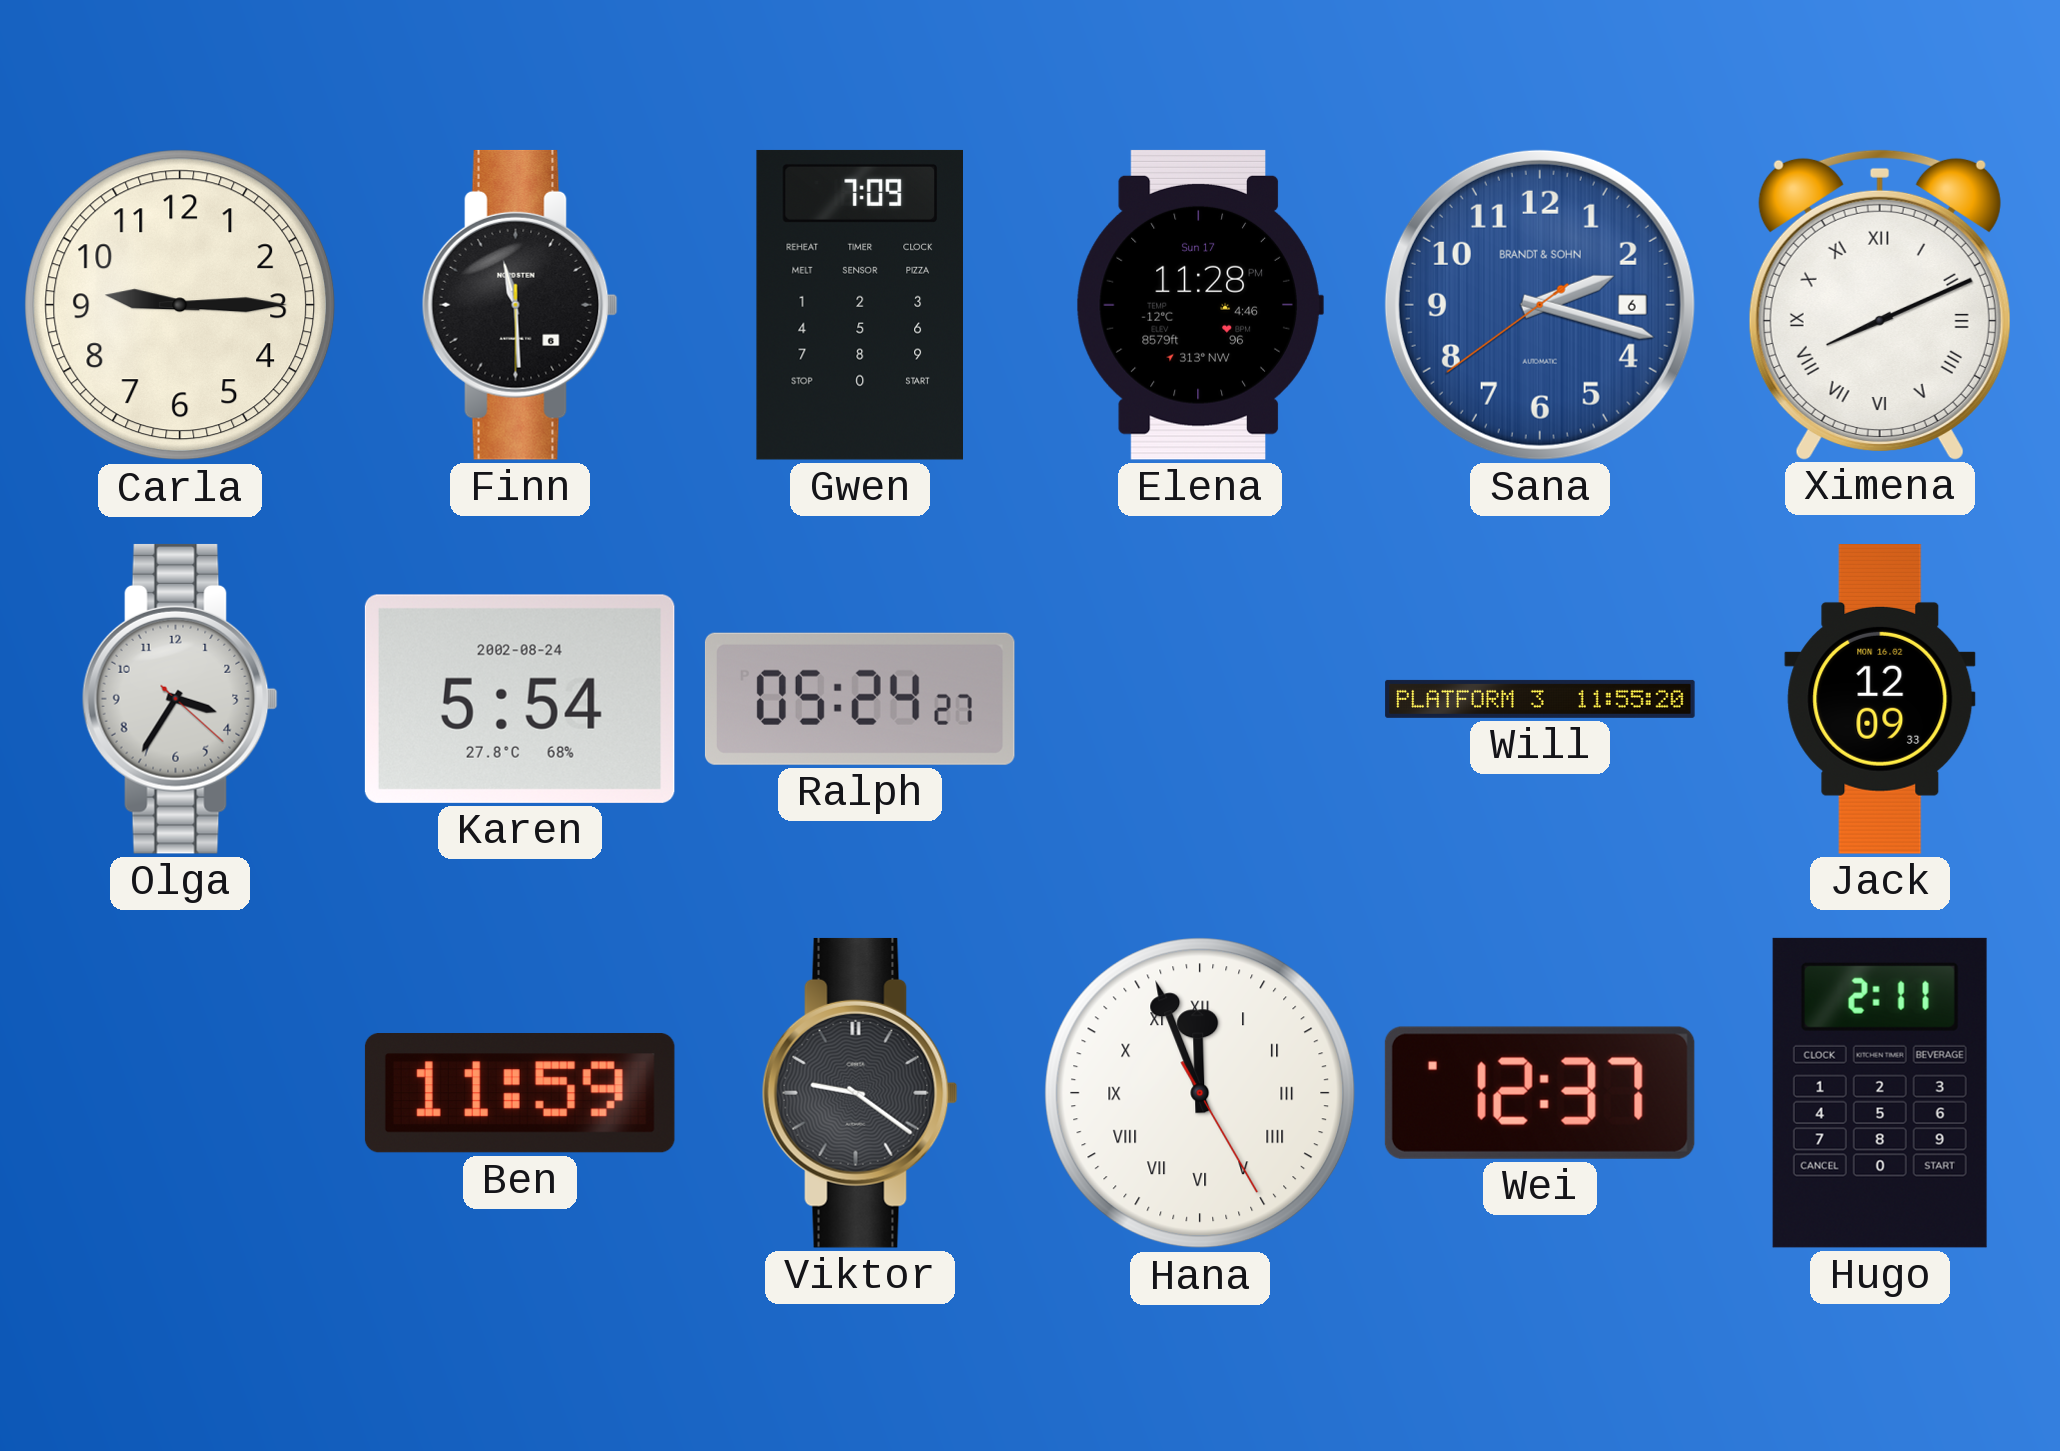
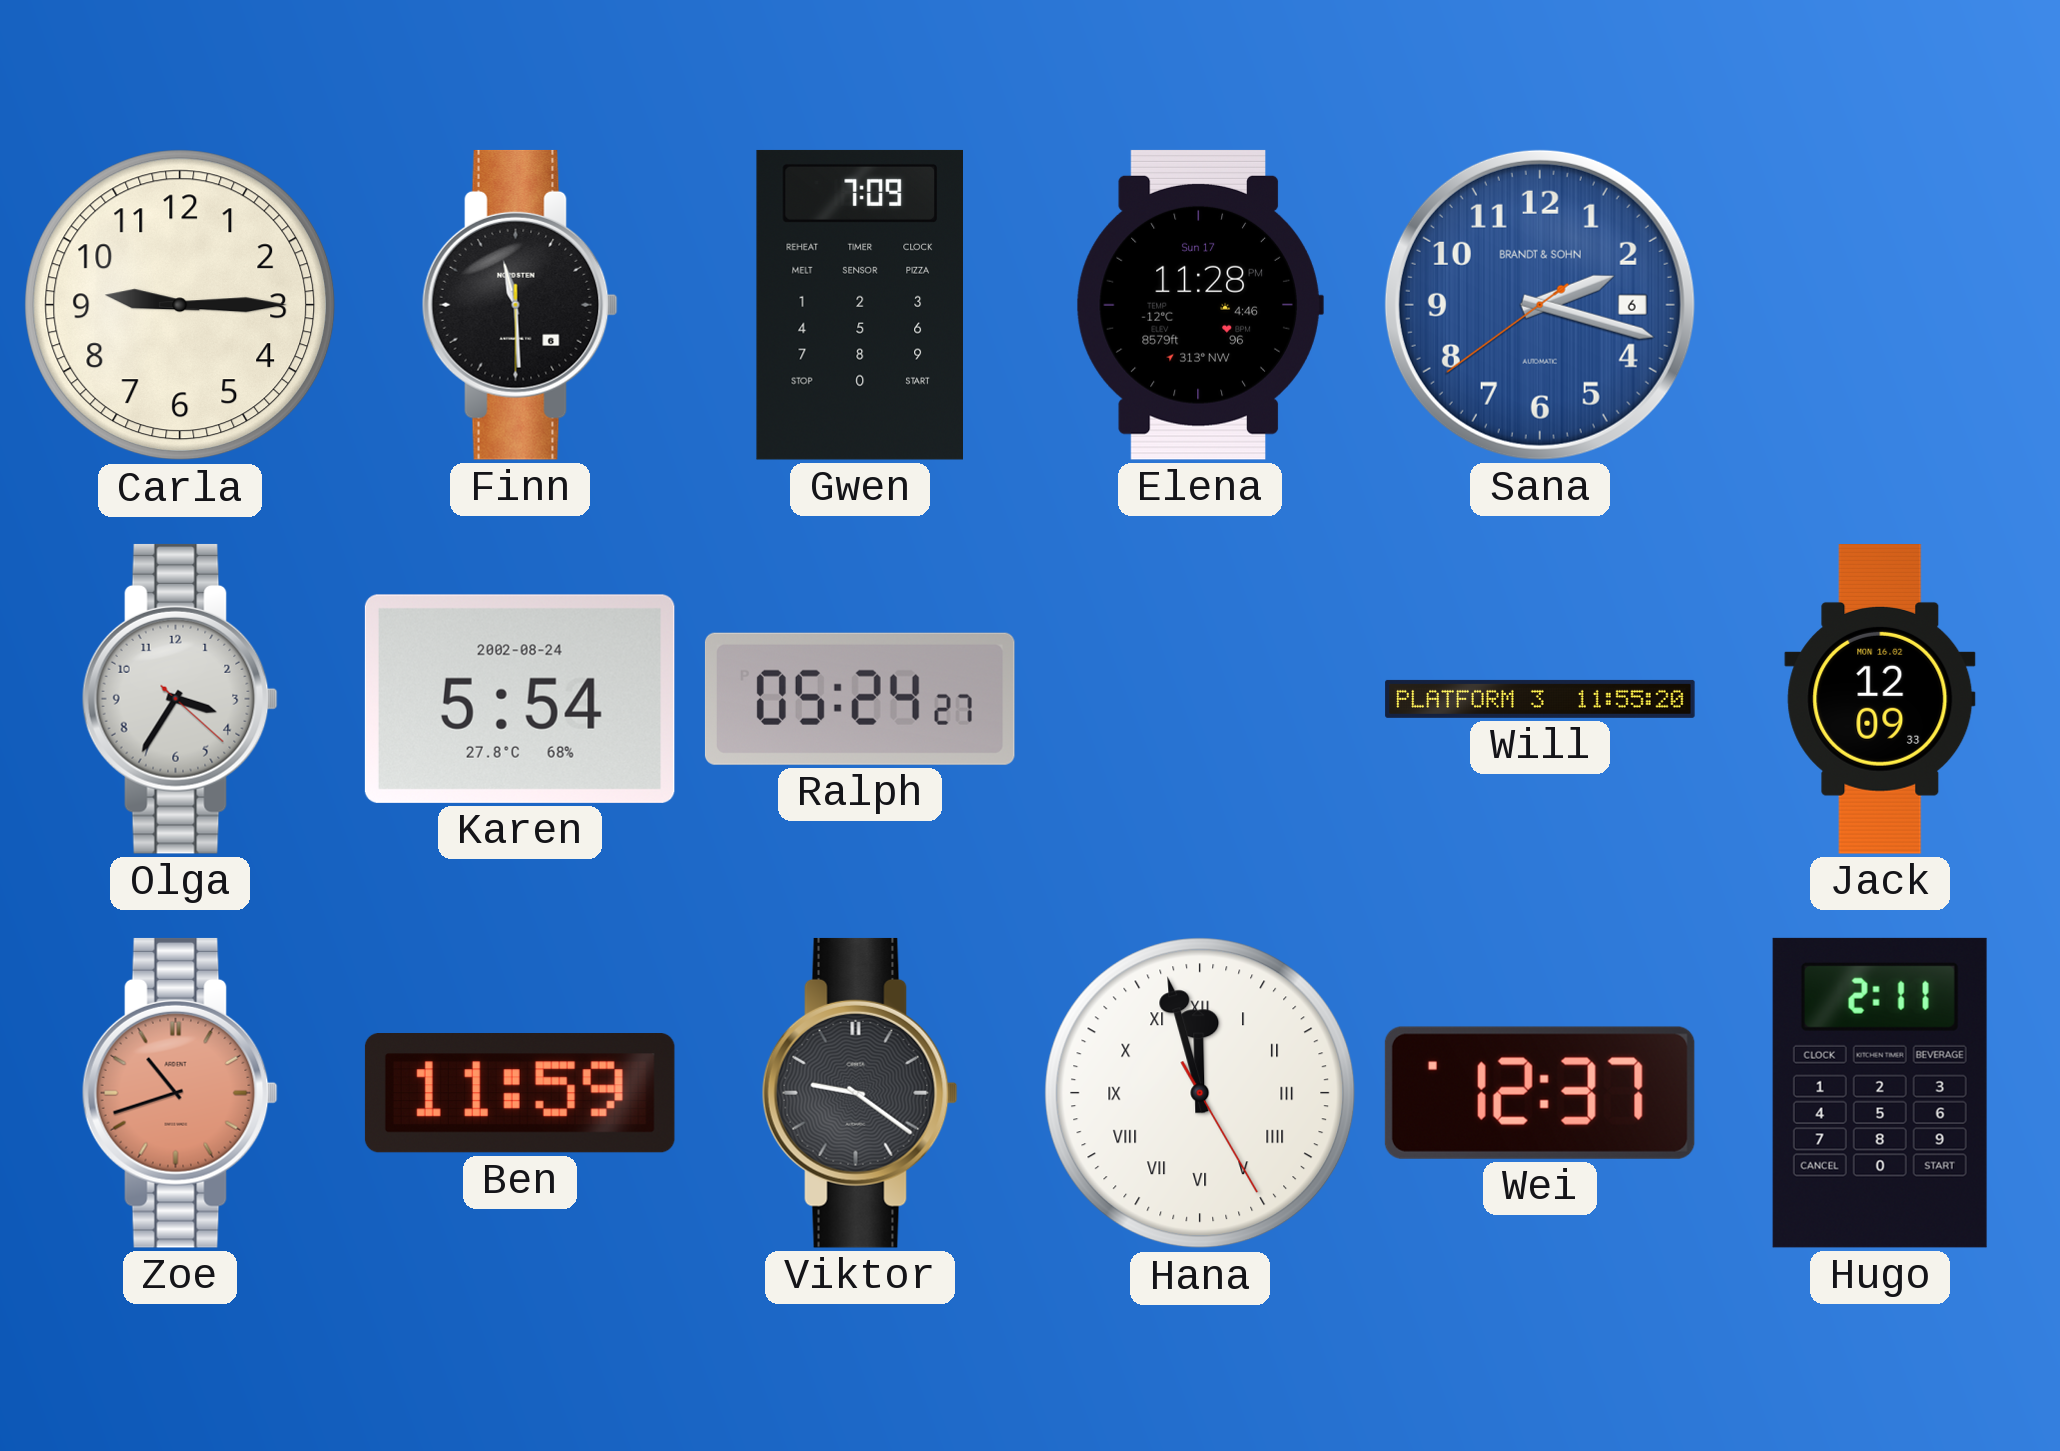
Ximena: 8:11 -> none
Zoe: none -> 10:42
Hana: 11:56 -> 11:57
